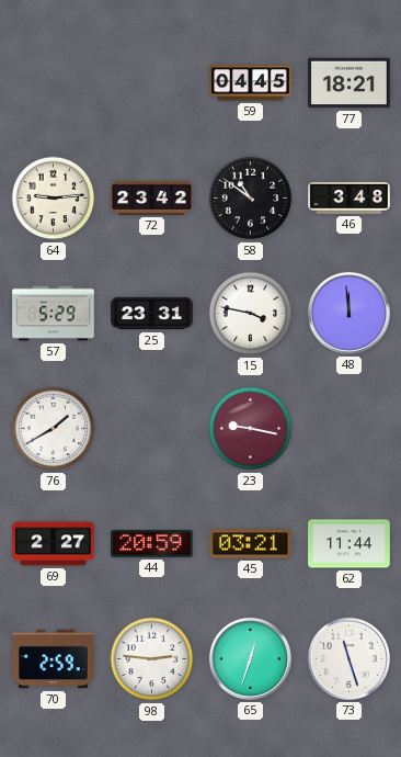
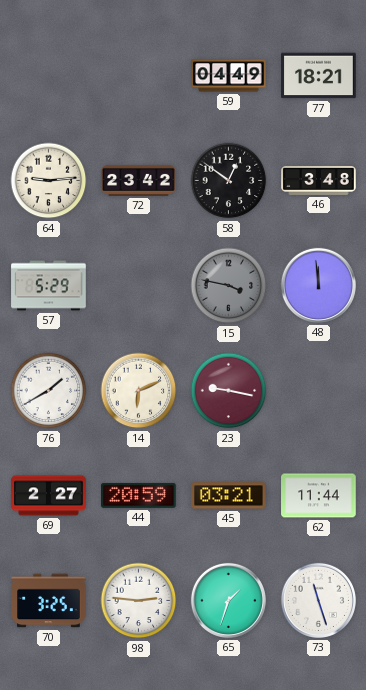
59: 04:45 -> 04:49
58: 10:51 -> 12:51
25: 23:31 -> none
15 dial: white -> grey
14: none -> 6:11
70: 2:59 -> 3:25
65: 12:33 -> 1:33
